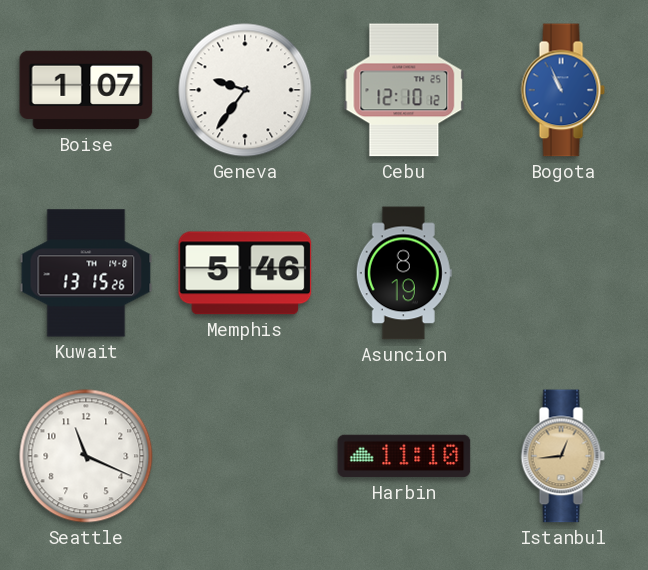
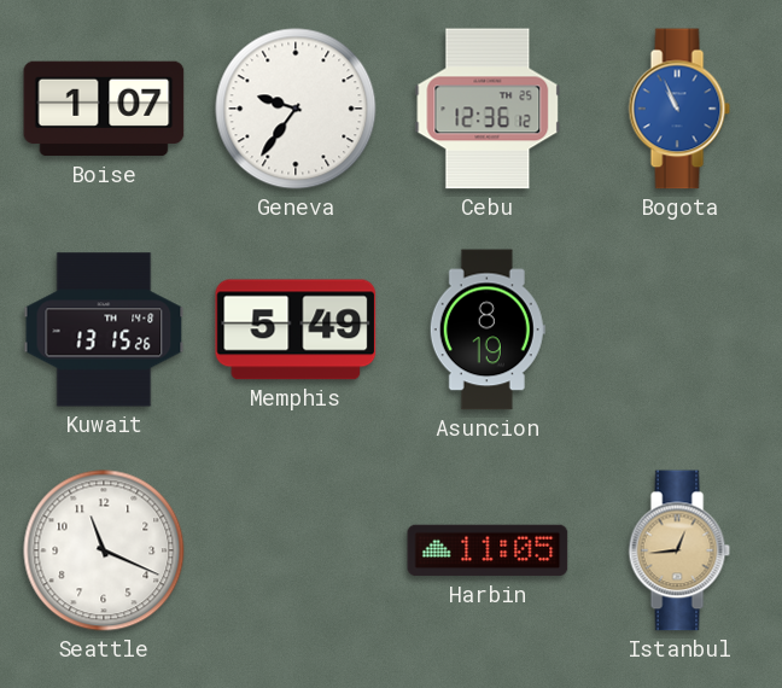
Cebu: 12:10 -> 12:36
Memphis: 5:46 -> 5:49
Harbin: 11:10 -> 11:05
